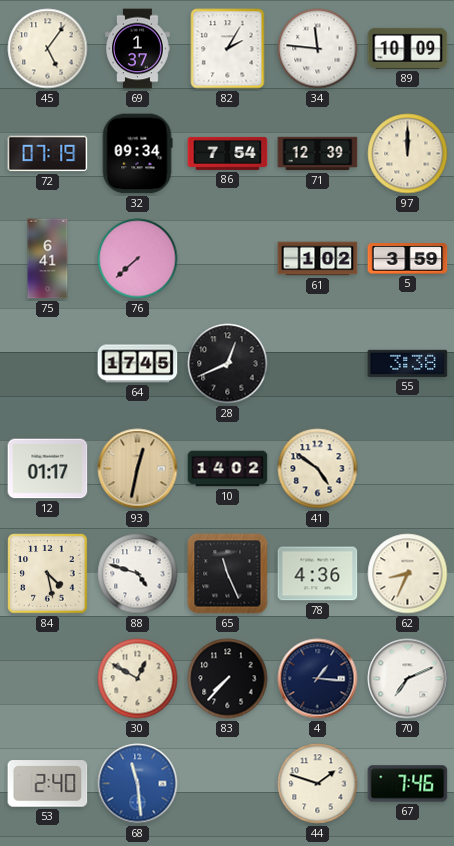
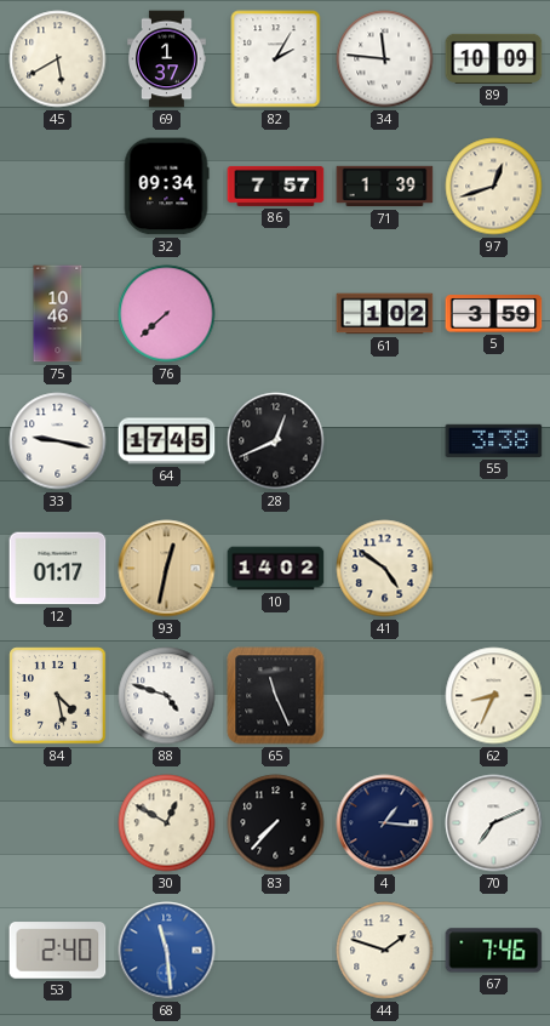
45: 5:06 -> 5:40
72: 07:19 -> none
86: 7:54 -> 7:57
71: 12:39 -> 1:39
97: 12:00 -> 12:42
75: 6:41 -> 10:46
33: none -> 9:17
78: 4:36 -> none
